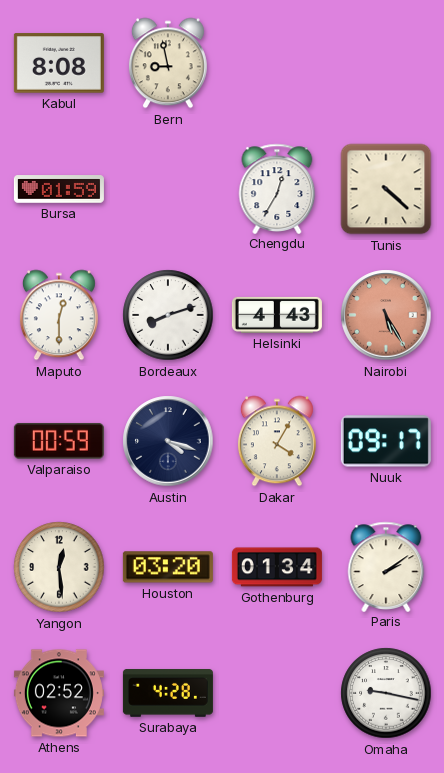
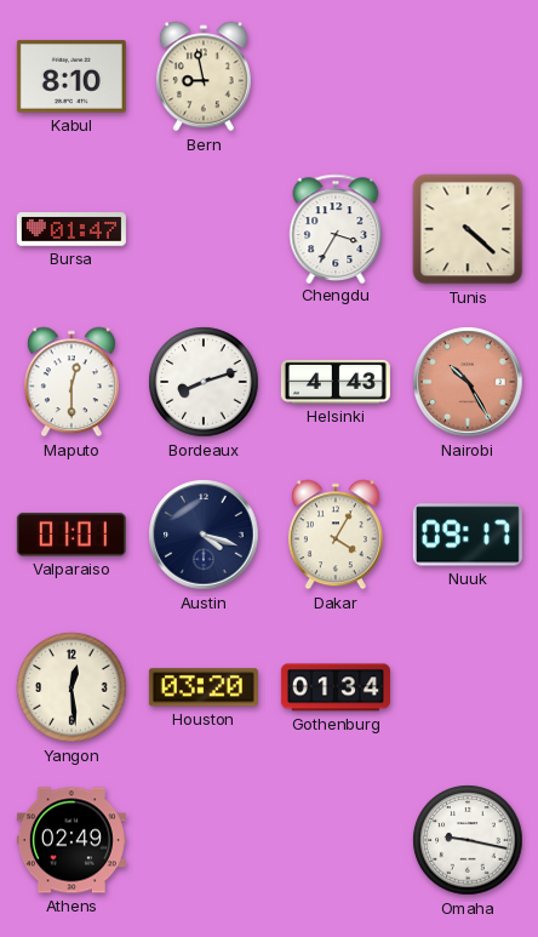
Kabul: 8:08 -> 8:10
Bursa: 01:59 -> 01:47
Chengdu: 12:35 -> 3:35
Nairobi: 5:25 -> 10:25
Valparaiso: 00:59 -> 01:01
Paris: 2:09 -> none
Athens: 02:52 -> 02:49
Surabaya: 4:28 -> none
